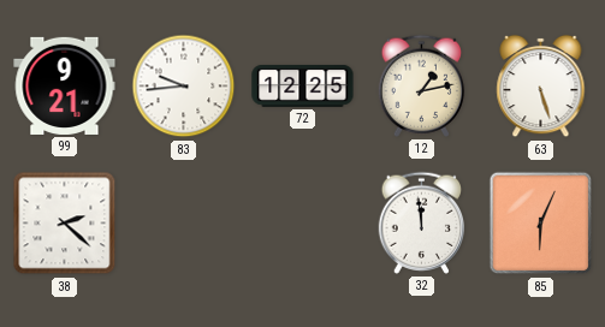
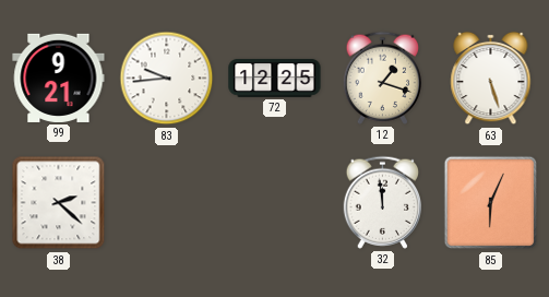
12: 1:13 -> 1:18
